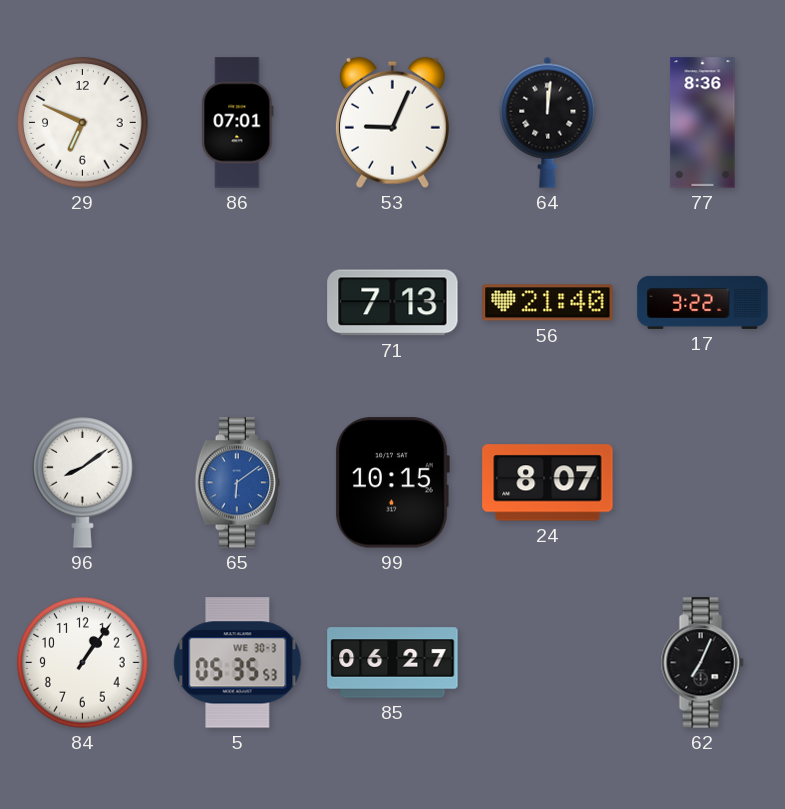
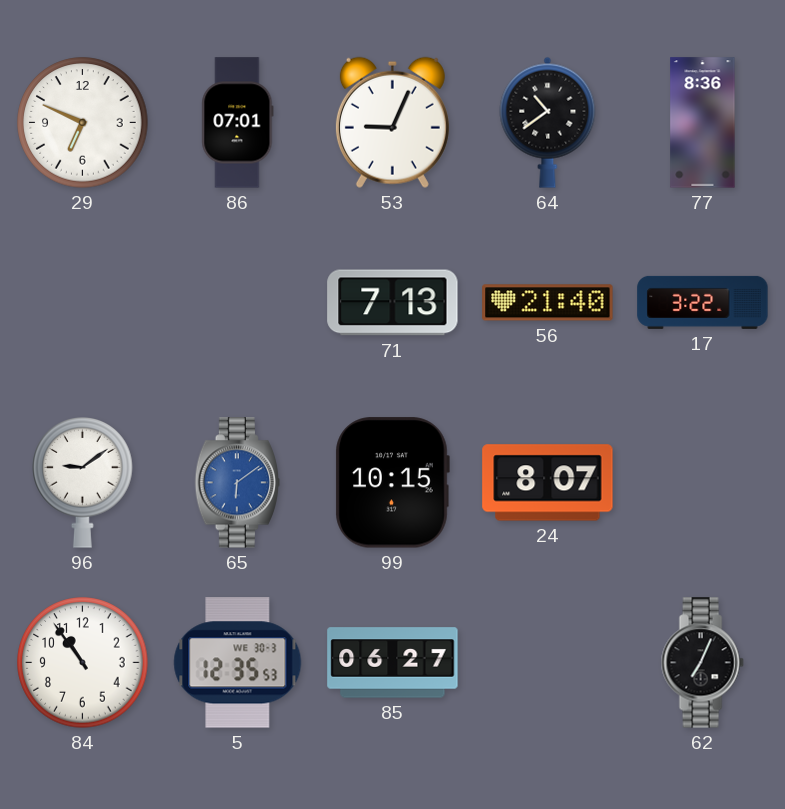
64: 12:01 -> 10:39
96: 8:09 -> 9:09
84: 1:06 -> 10:54
5: 05:35 -> 12:35
